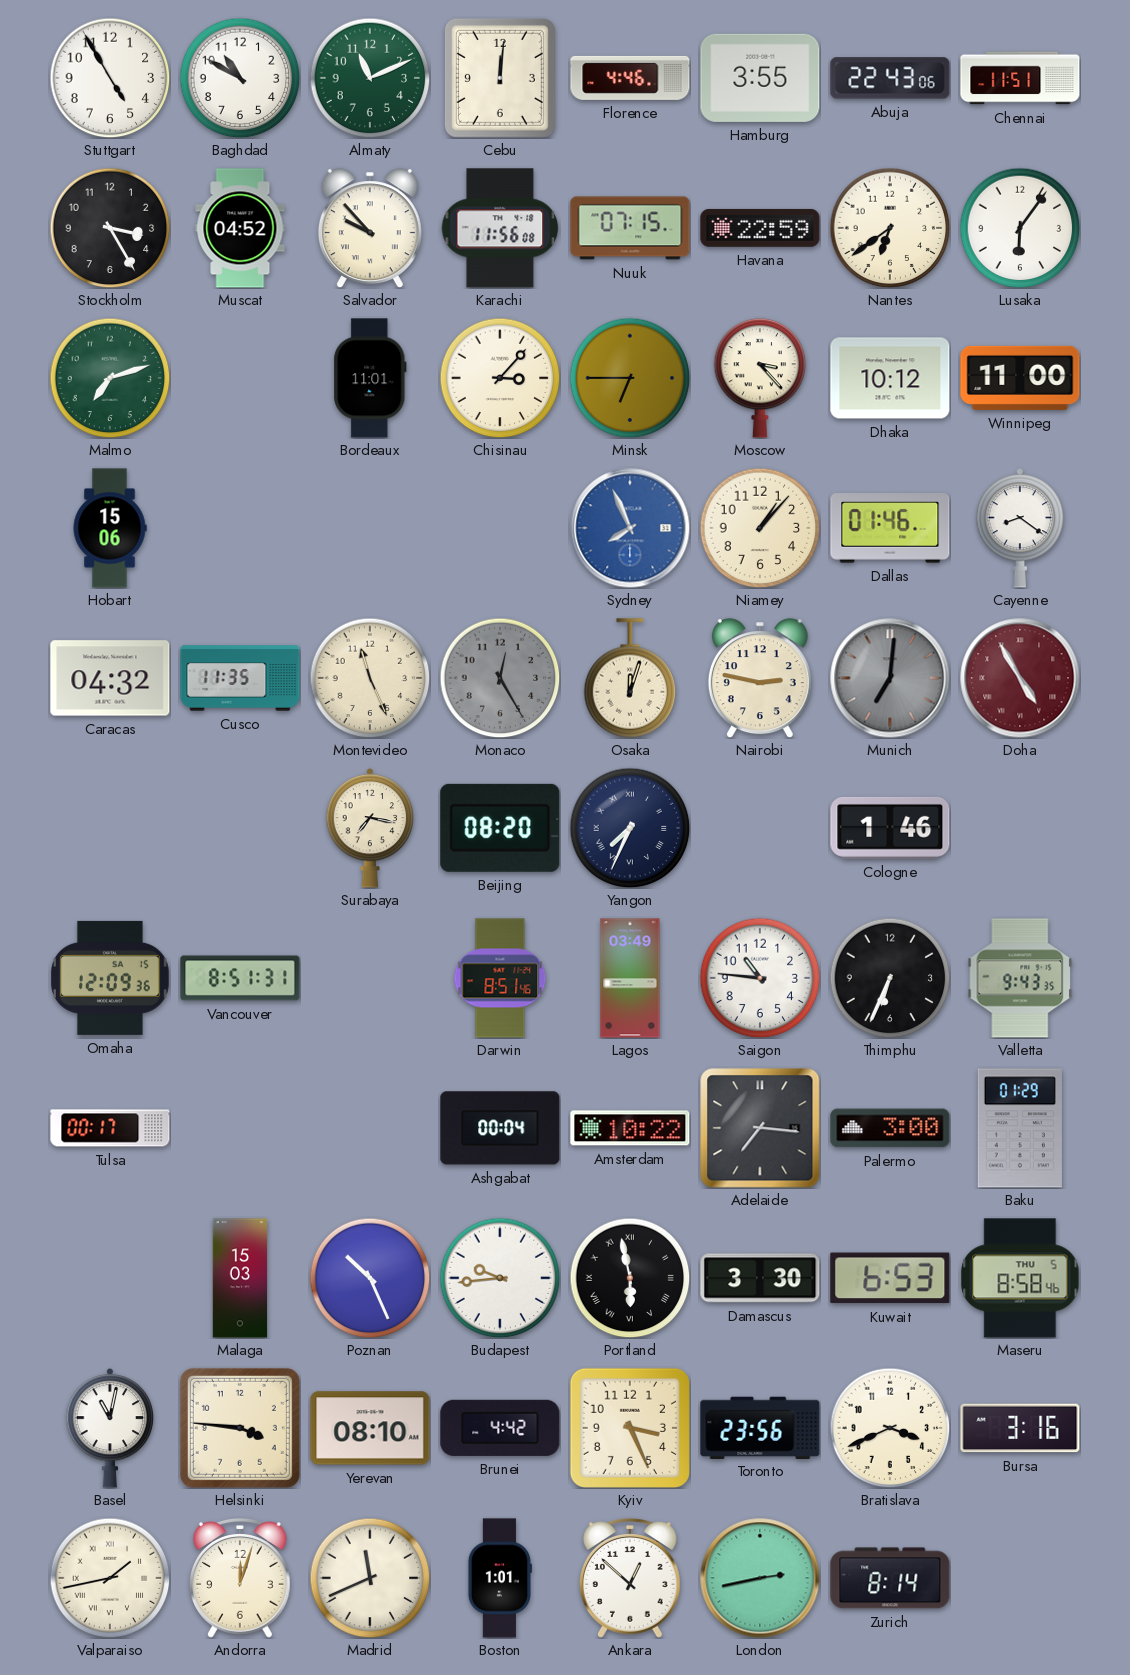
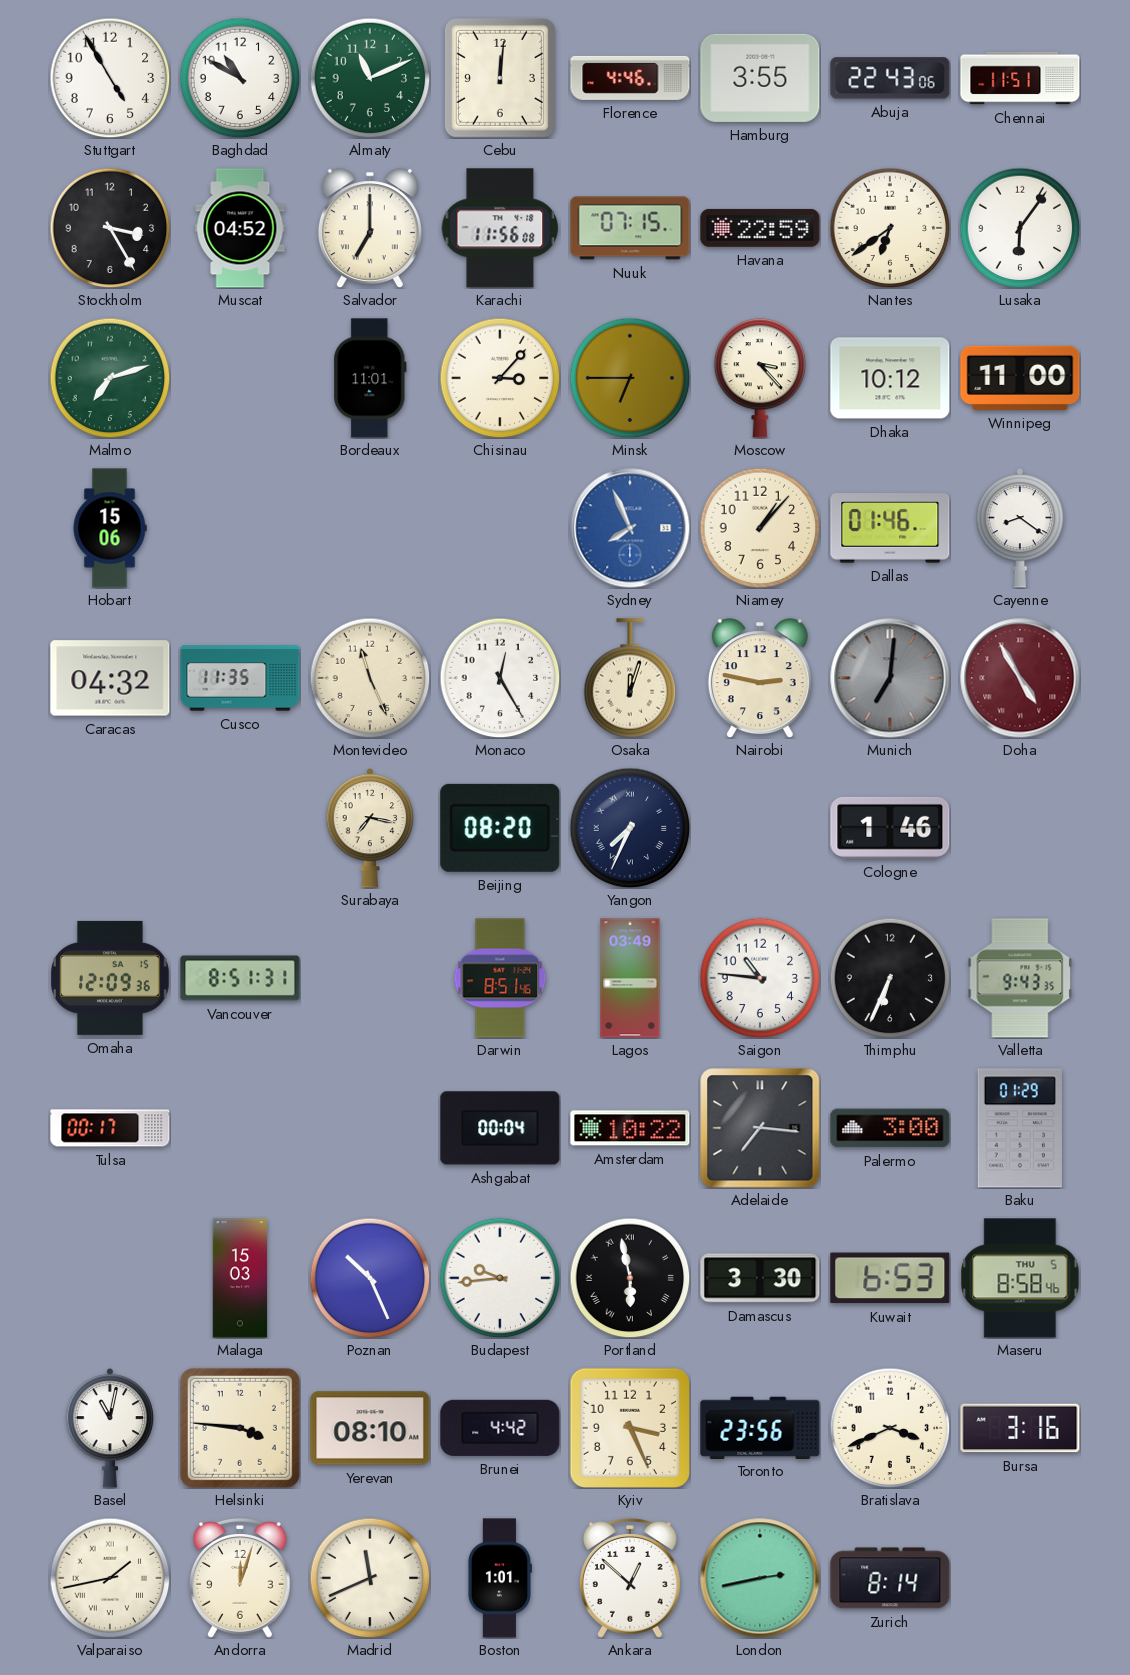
Salvador: 9:53 -> 7:00
Monaco dial: grey -> white
